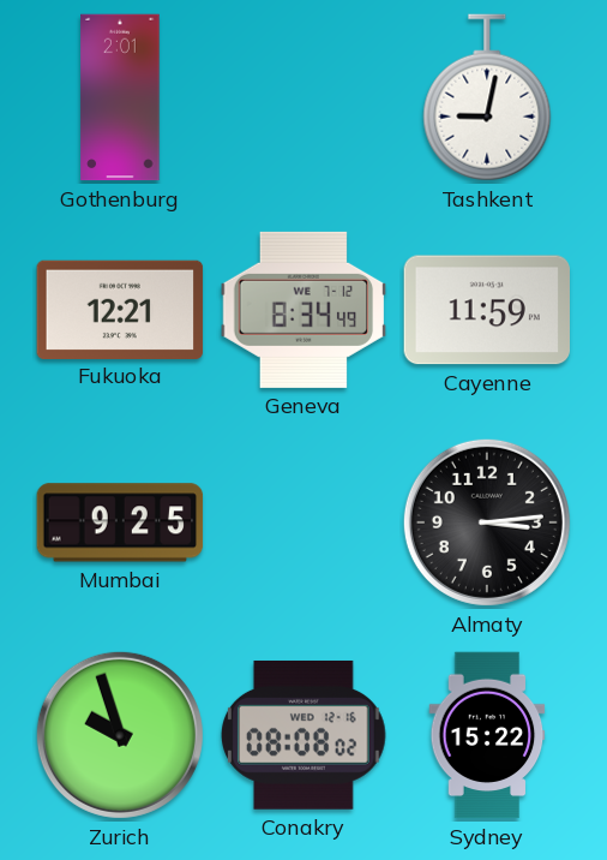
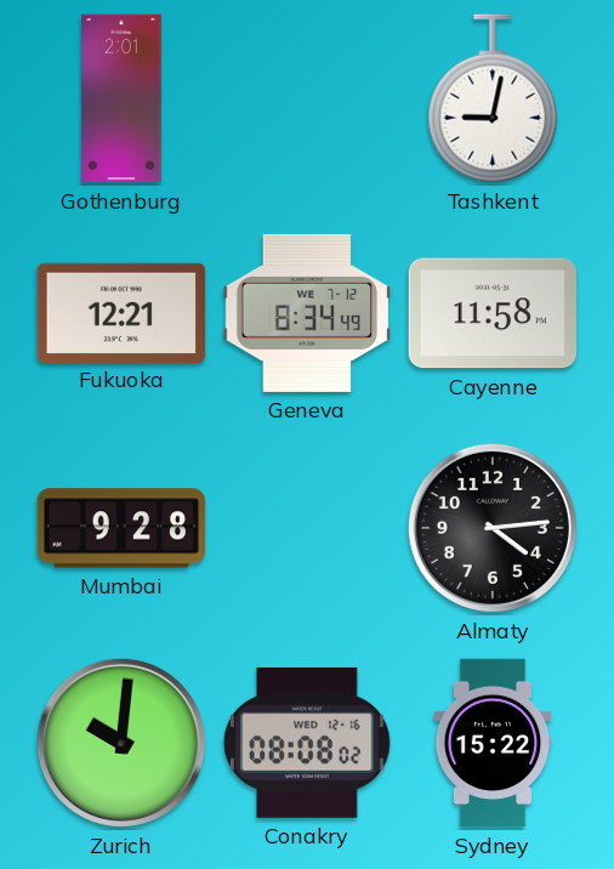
Cayenne: 11:59 -> 11:58
Mumbai: 9:25 -> 9:28
Almaty: 3:14 -> 4:14
Zurich: 9:57 -> 10:01
